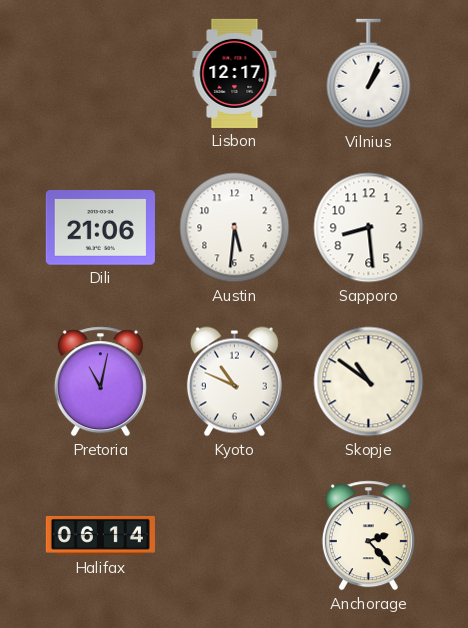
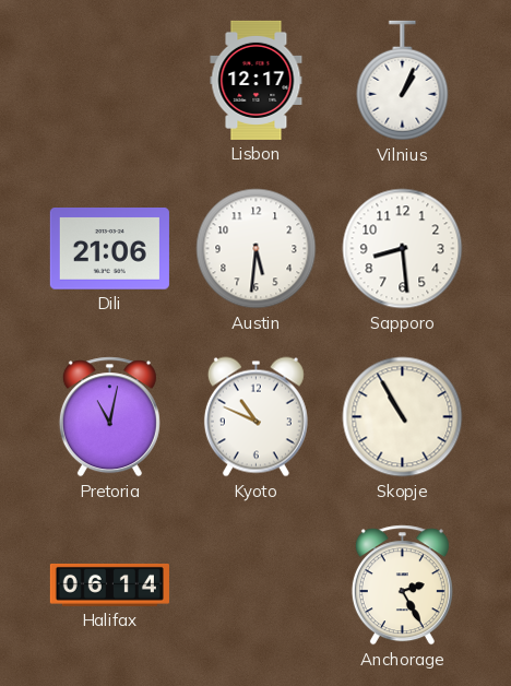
Skopje: 10:51 -> 10:55
Anchorage: 2:23 -> 2:25
